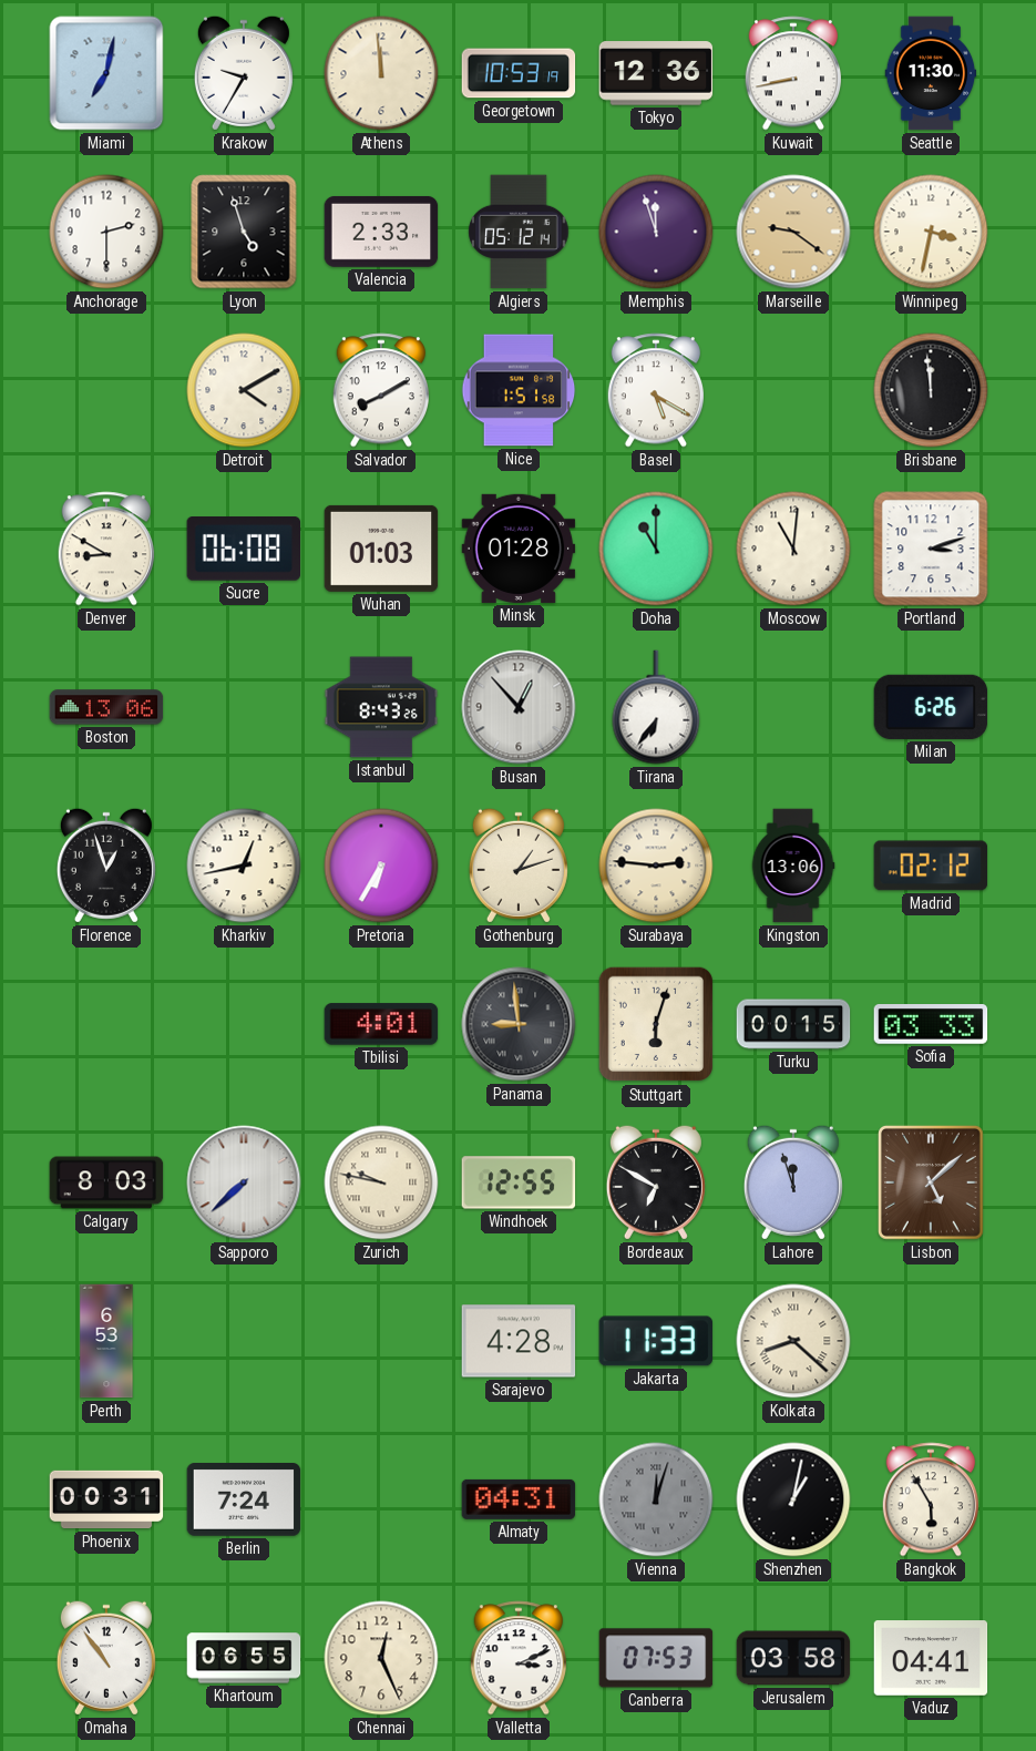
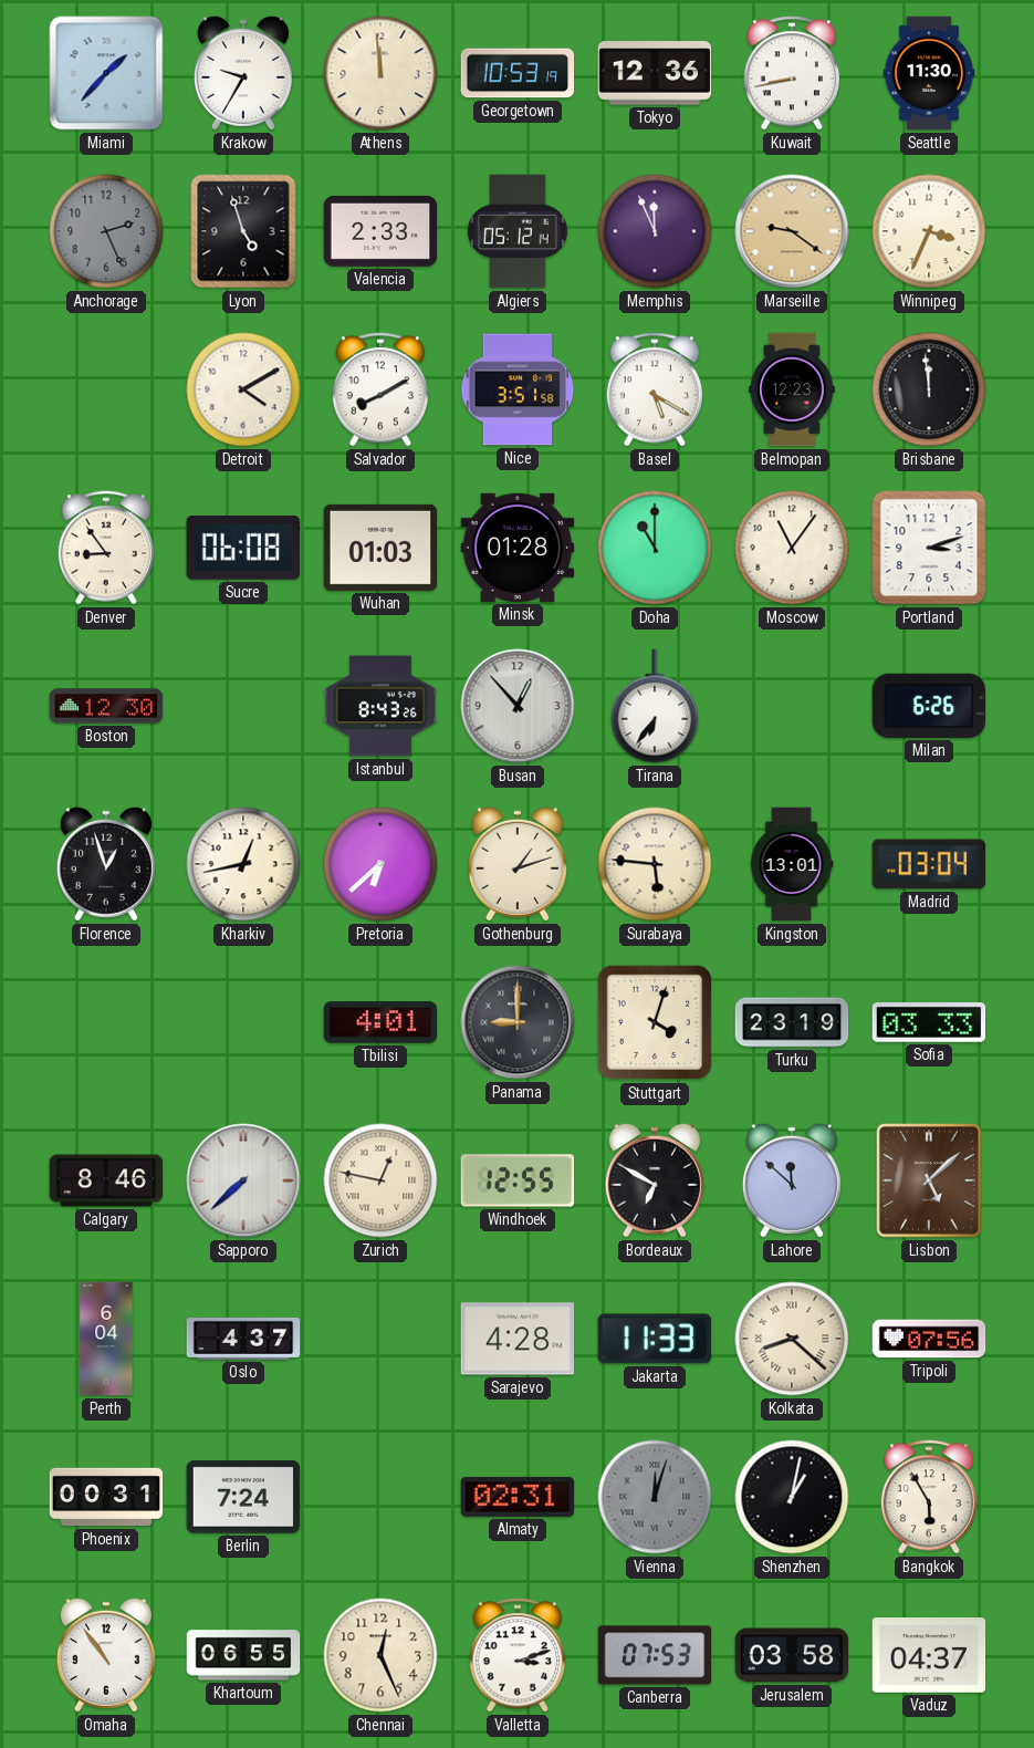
Miami: 7:02 -> 1:37
Anchorage: 2:30 -> 2:26
Anchorage dial: white -> grey
Memphis: 11:57 -> 11:56
Winnipeg: 3:32 -> 3:34
Nice: 1:51 -> 3:51
Belmopan: none -> 12:23
Denver: 8:50 -> 8:54
Moscow: 11:01 -> 11:06
Boston: 13:06 -> 12:30
Pretoria: 6:35 -> 6:38
Surabaya: 2:46 -> 5:46
Kingston: 13:06 -> 13:01
Madrid: 02:12 -> 03:04
Panama: 8:59 -> 9:00
Stuttgart: 6:03 -> 4:03
Turku: 00:15 -> 23:19
Calgary: 8:03 -> 8:46
Zurich: 9:47 -> 12:47
Lahore: 11:57 -> 11:52
Perth: 6:53 -> 6:04
Oslo: none -> 4:37
Tripoli: none -> 07:56
Almaty: 04:31 -> 02:31
Valletta: 3:11 -> 3:12
Vaduz: 04:41 -> 04:37
